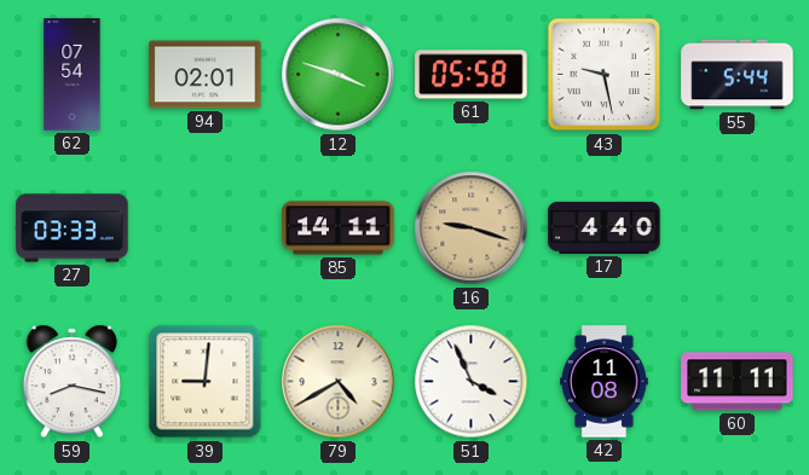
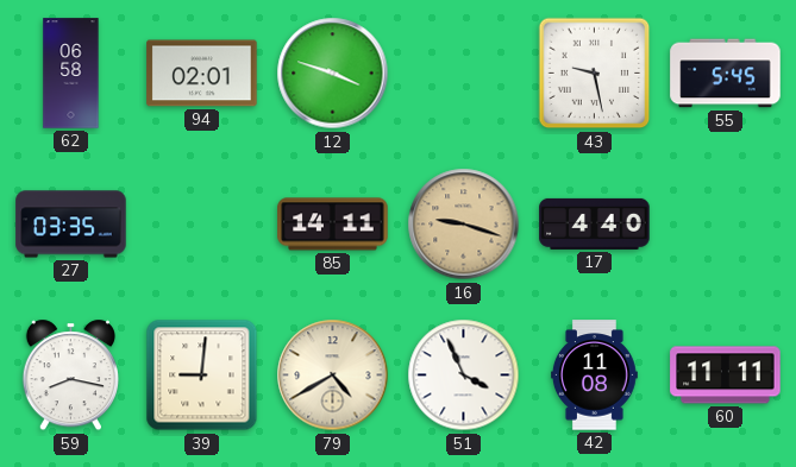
62: 07:54 -> 06:58
61: 05:58 -> none
55: 5:44 -> 5:45
27: 03:33 -> 03:35
